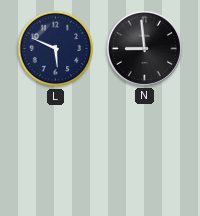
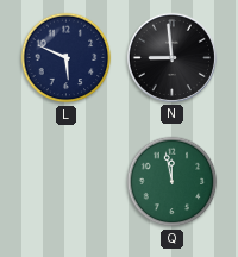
Q: none -> 11:58
